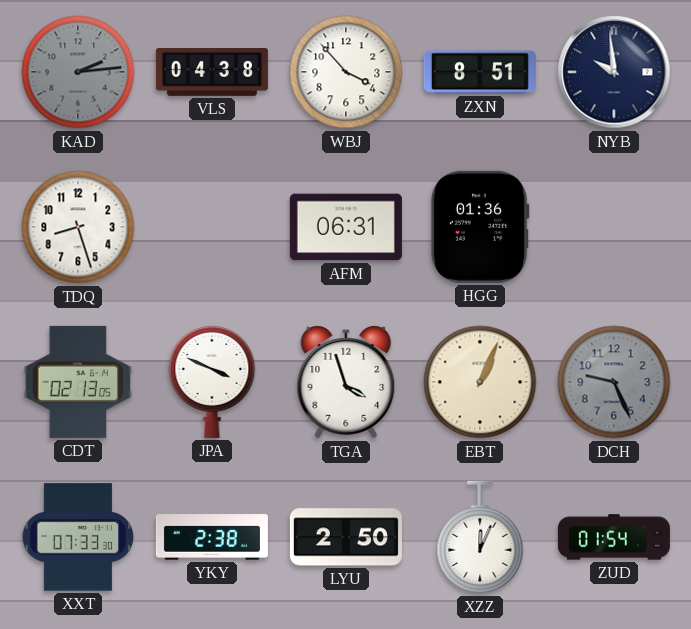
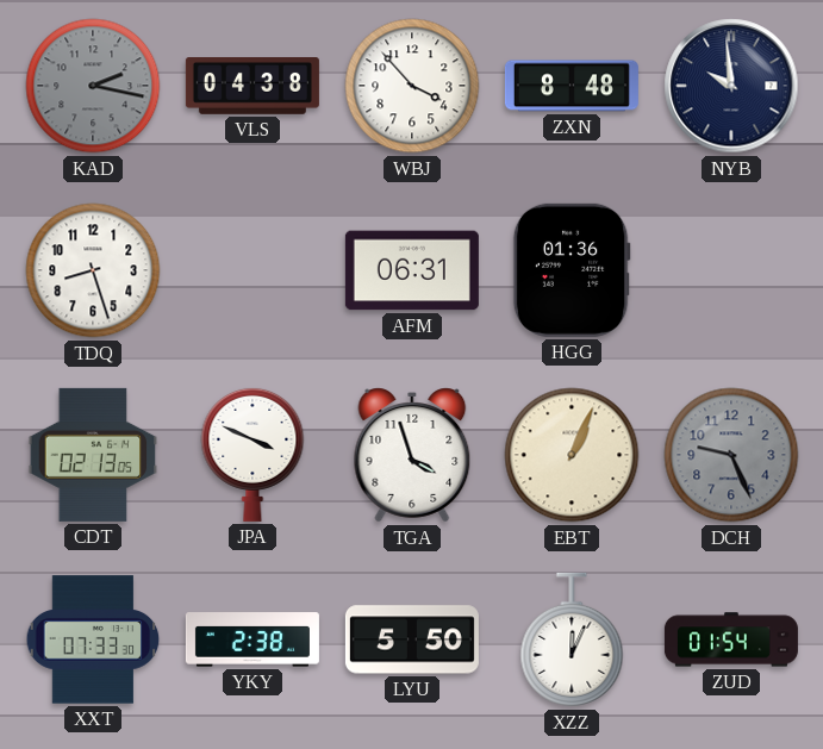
KAD: 2:14 -> 2:17
ZXN: 8:51 -> 8:48
LYU: 2:50 -> 5:50
